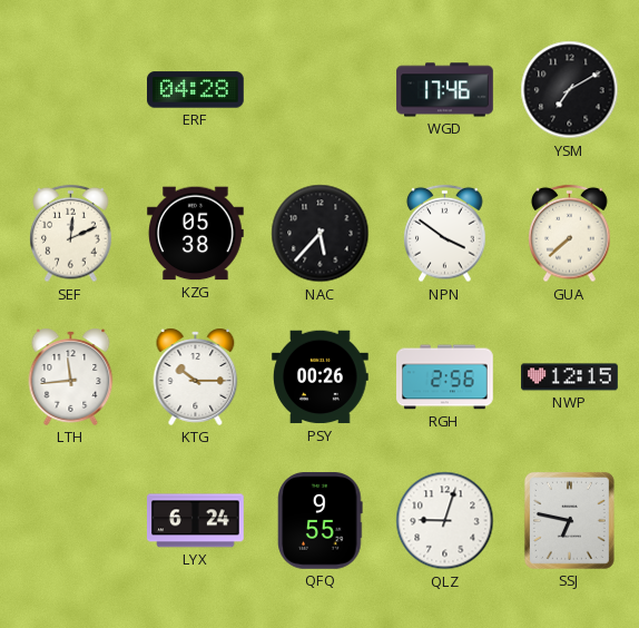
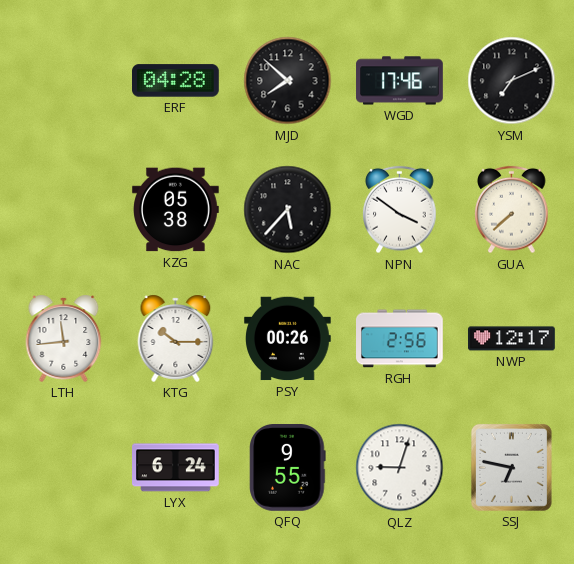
MJD: none -> 7:52
YSM: 7:10 -> 7:11
SEF: 12:11 -> none
NWP: 12:15 -> 12:17
